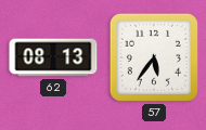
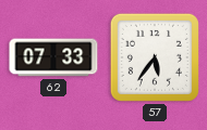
62: 08:13 -> 07:33
